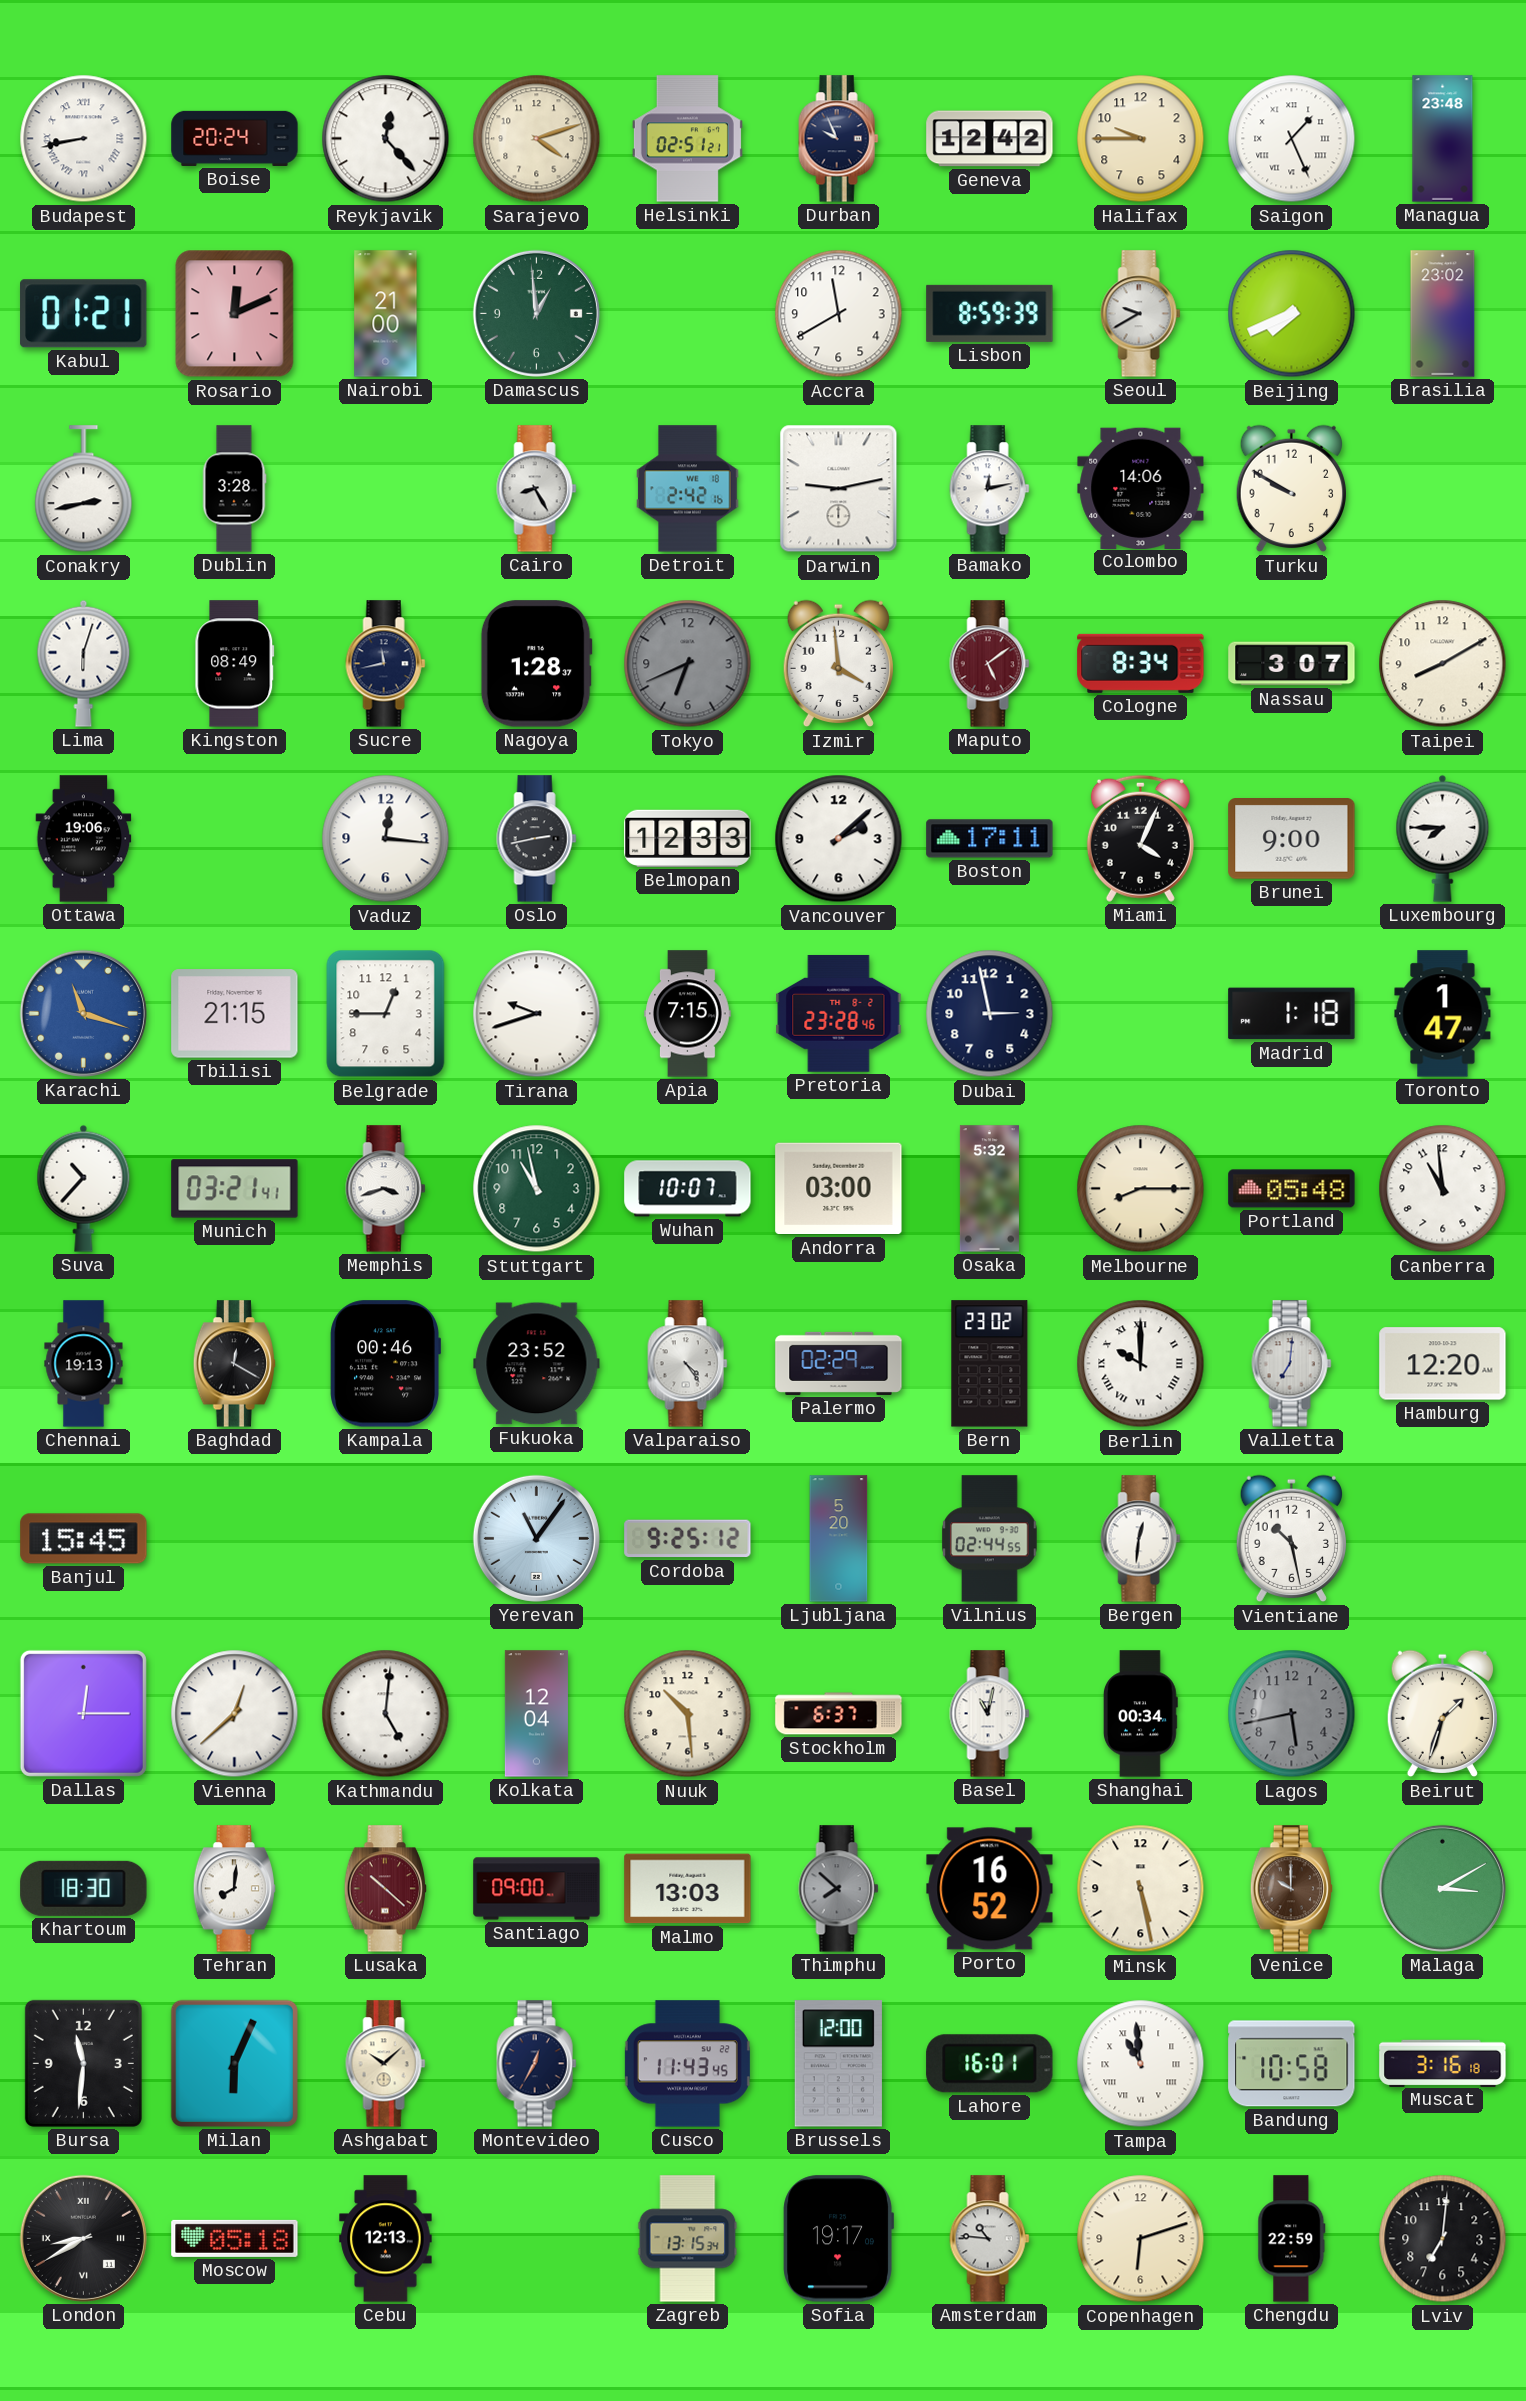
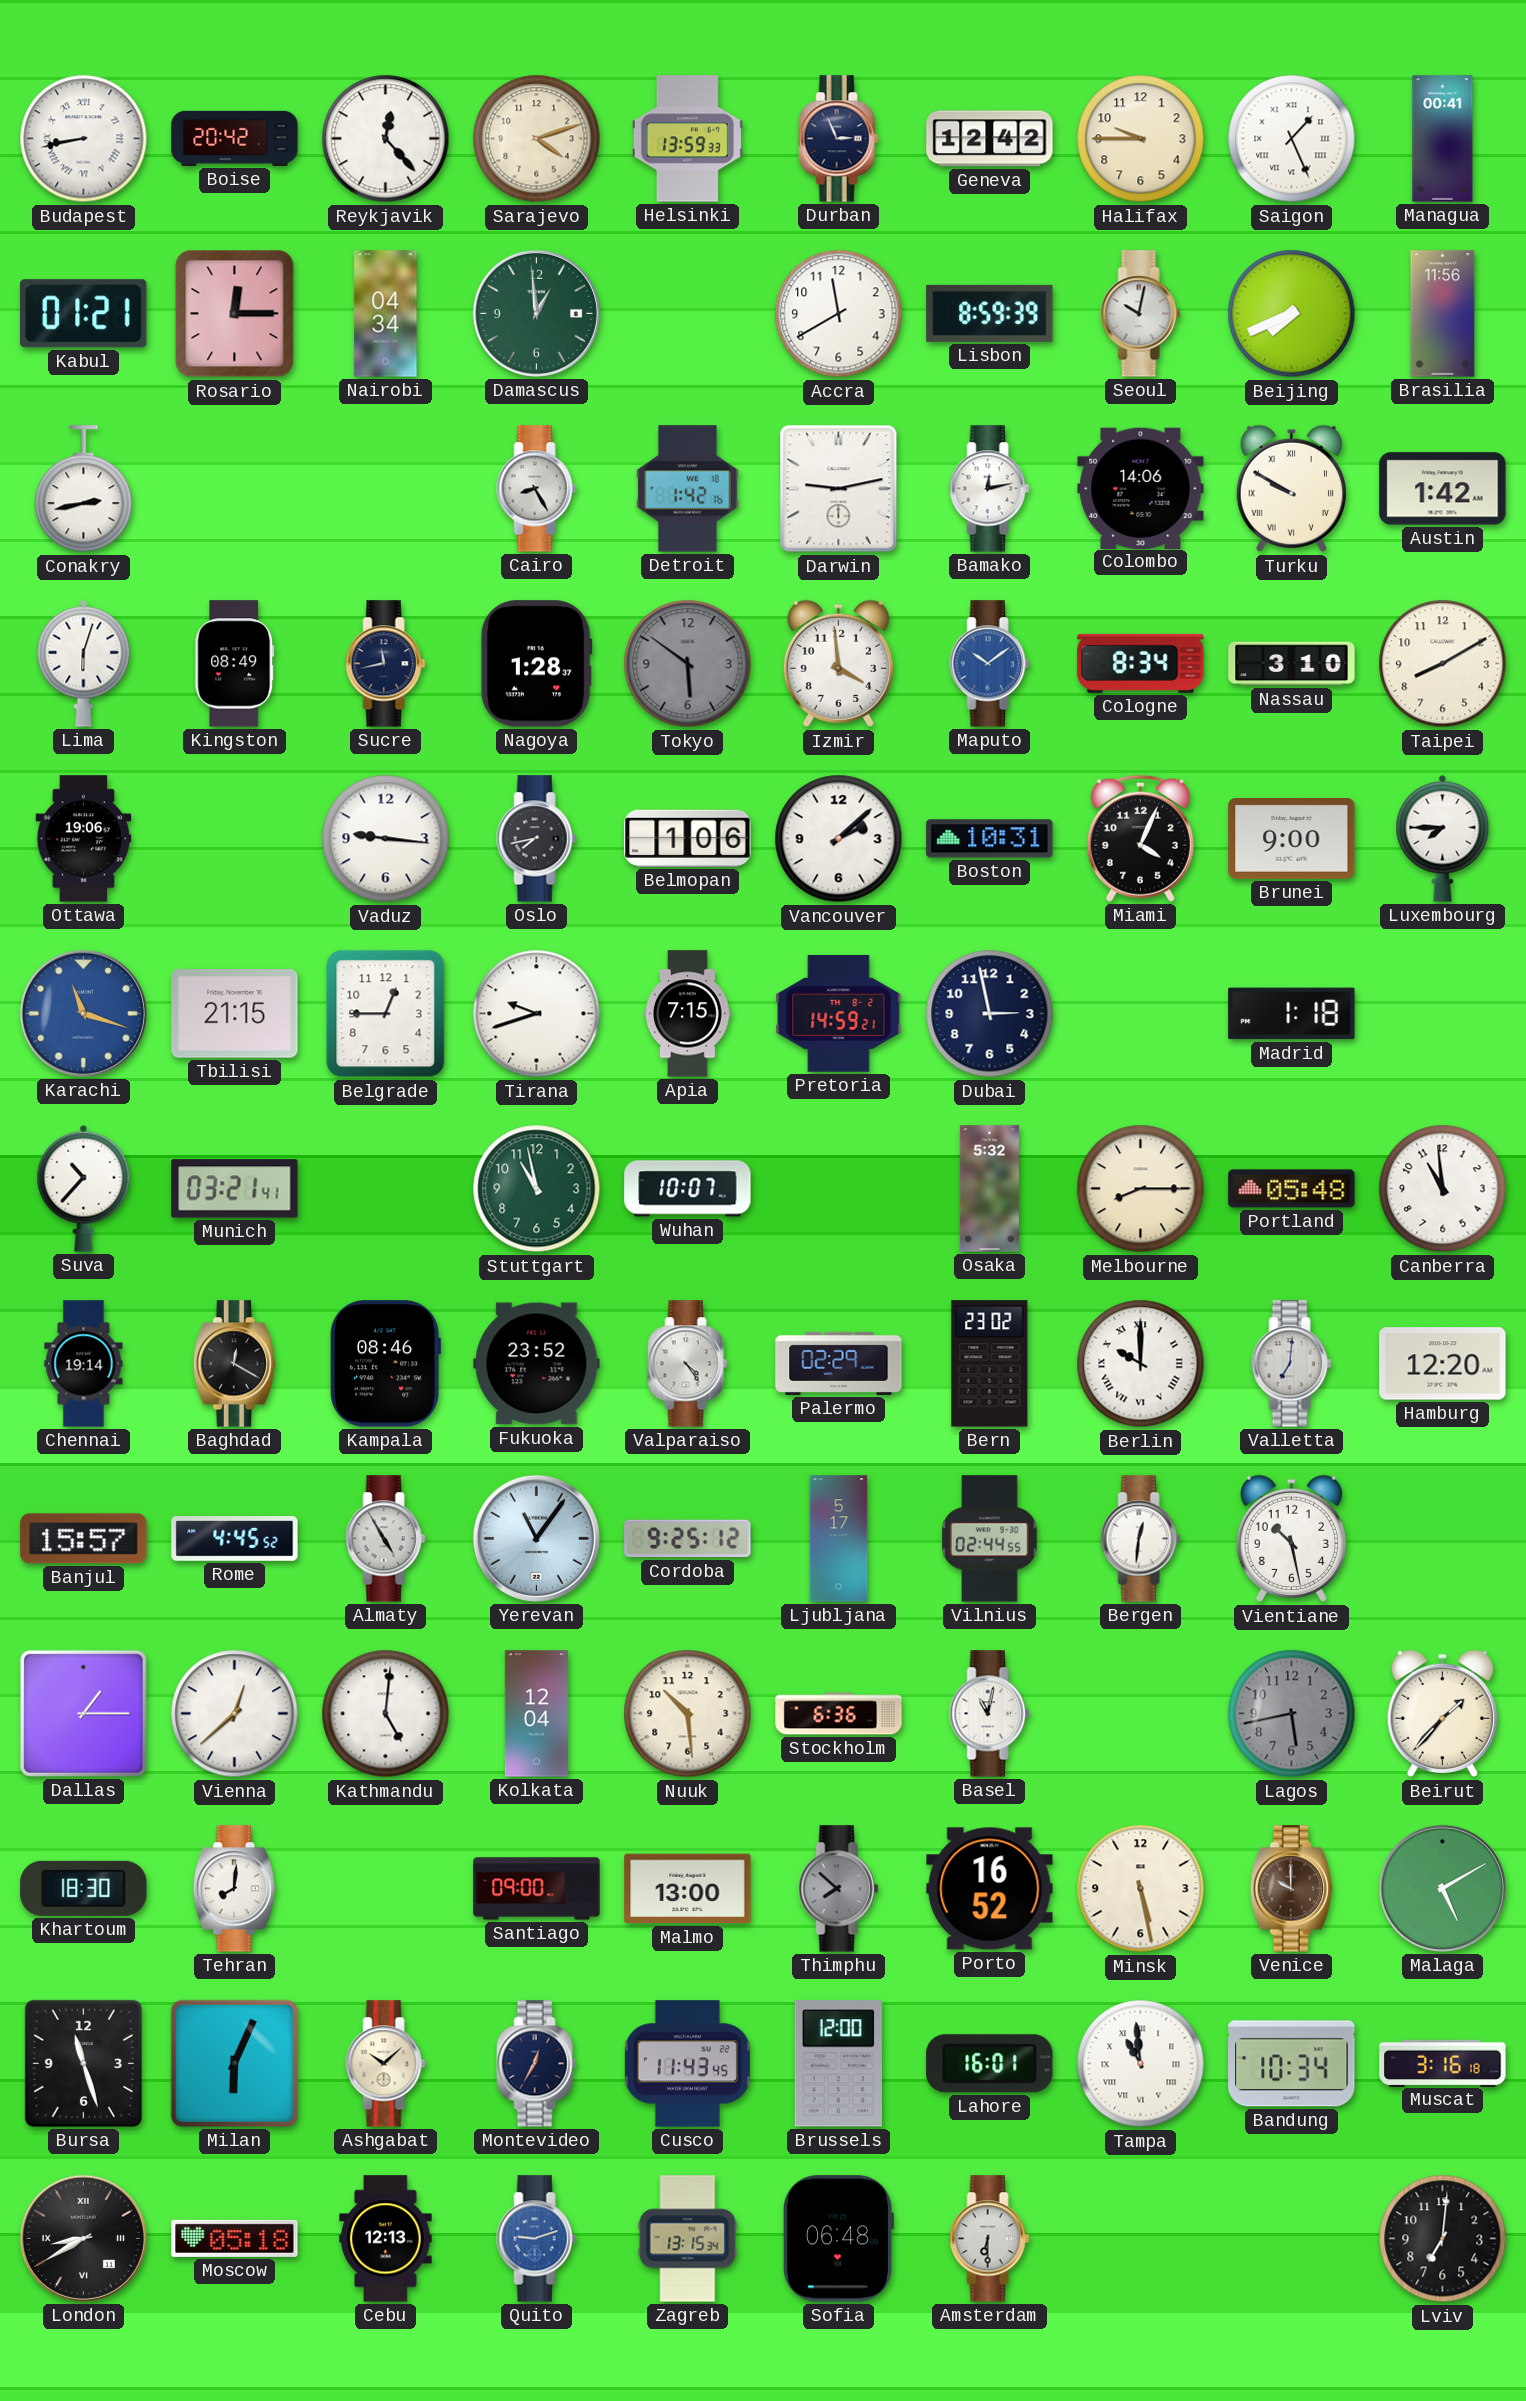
Boise: 20:24 -> 20:42
Helsinki: 02:51 -> 13:59
Durban: 9:56 -> 2:56
Managua: 23:48 -> 00:41
Rosario: 12:11 -> 12:15
Nairobi: 21:00 -> 04:34
Seoul: 9:40 -> 10:02
Brasilia: 23:02 -> 11:56
Dublin: 3:28 -> none
Detroit: 2:42 -> 1:42
Turku numerals: Arabic -> Roman
Austin: none -> 1:42
Tokyo: 6:41 -> 5:51
Maputo: 5:09 -> 10:09
Maputo dial: burgundy -> blue
Nassau: 3:07 -> 3:10
Vaduz: 12:16 -> 9:16
Oslo: 2:43 -> 7:43
Belmopan: 12:33 -> 1:06
Boston: 17:11 -> 10:31
Pretoria: 23:28 -> 14:59
Toronto: 1:47 -> none
Memphis: 3:42 -> none
Andorra: 03:00 -> none
Chennai: 19:13 -> 19:14
Kampala: 00:46 -> 08:46
Banjul: 15:45 -> 15:57
Rome: none -> 4:45
Almaty: none -> 4:55
Ljubljana: 5:20 -> 5:17
Dallas: 12:15 -> 1:15
Stockholm: 6:37 -> 6:36
Shanghai: 00:34 -> none
Beirut: 1:33 -> 1:37
Lusaka: 10:22 -> none
Malmo: 13:03 -> 13:00
Malaga: 3:10 -> 5:10
Bursa: 11:31 -> 11:27
Bandung: 10:58 -> 10:34
Quito: none -> 9:12
Sofia: 19:17 -> 06:48
Amsterdam: 10:46 -> 6:30
Copenhagen: 6:12 -> none
Chengdu: 22:59 -> none
